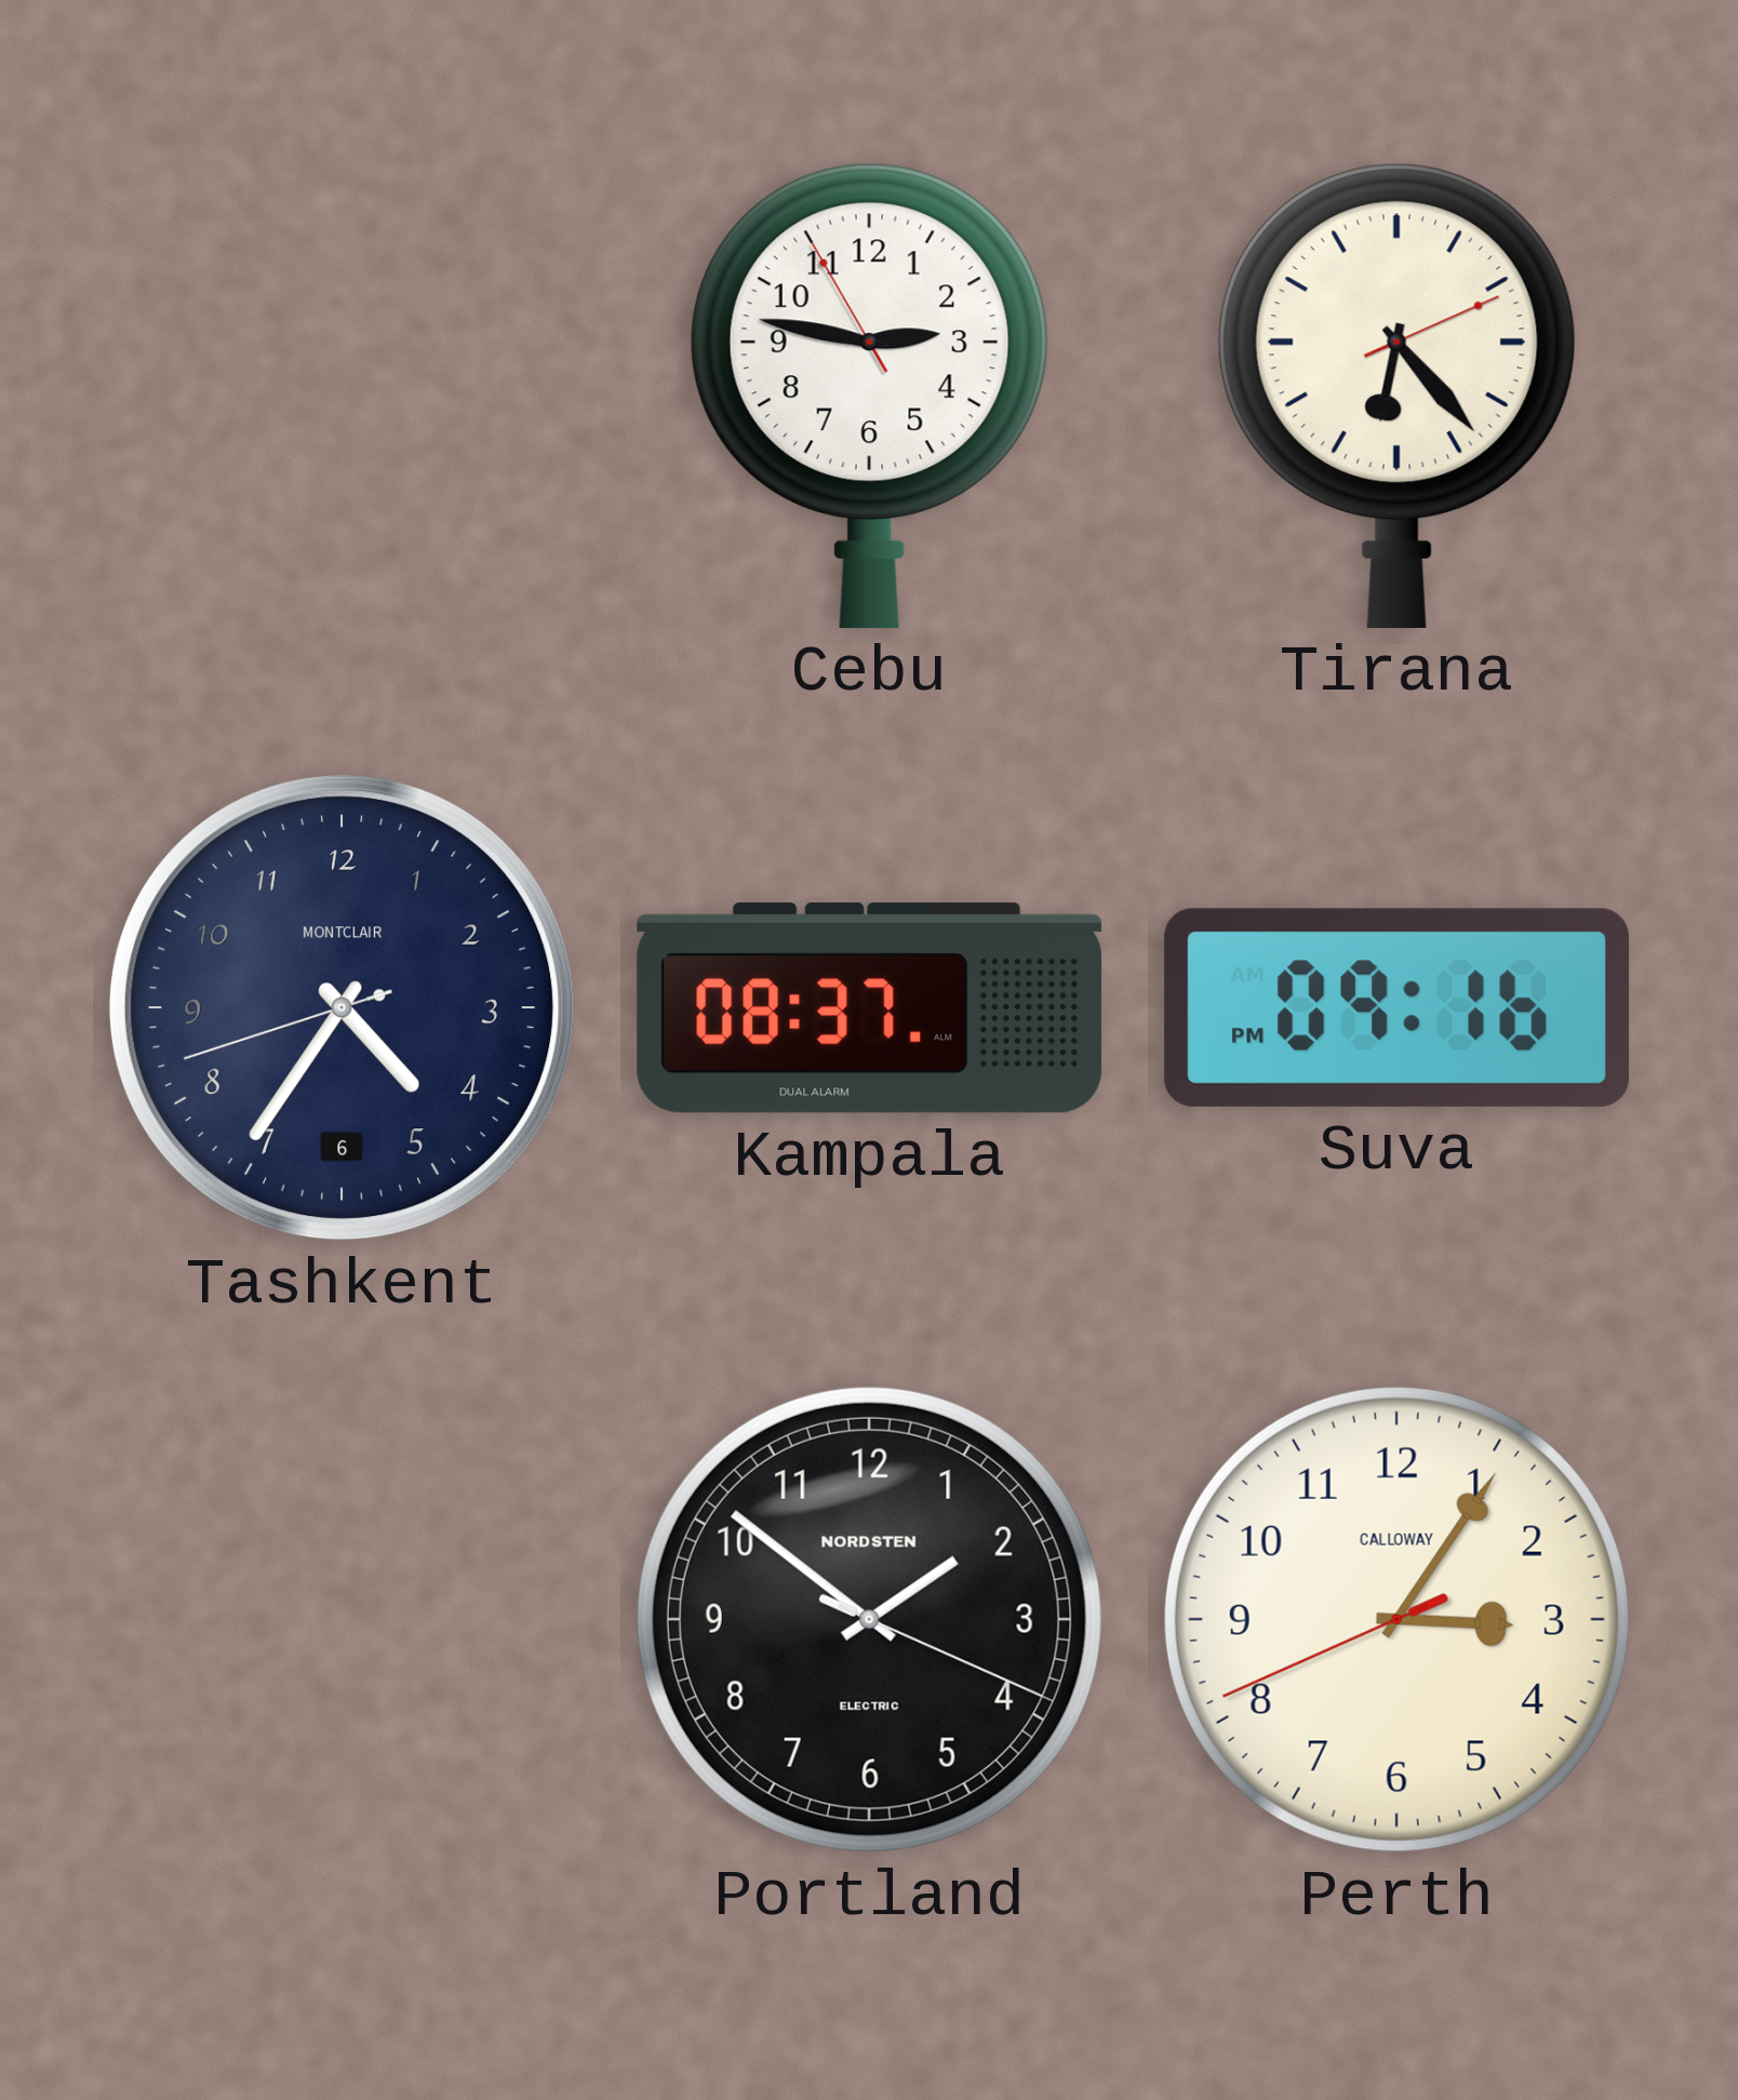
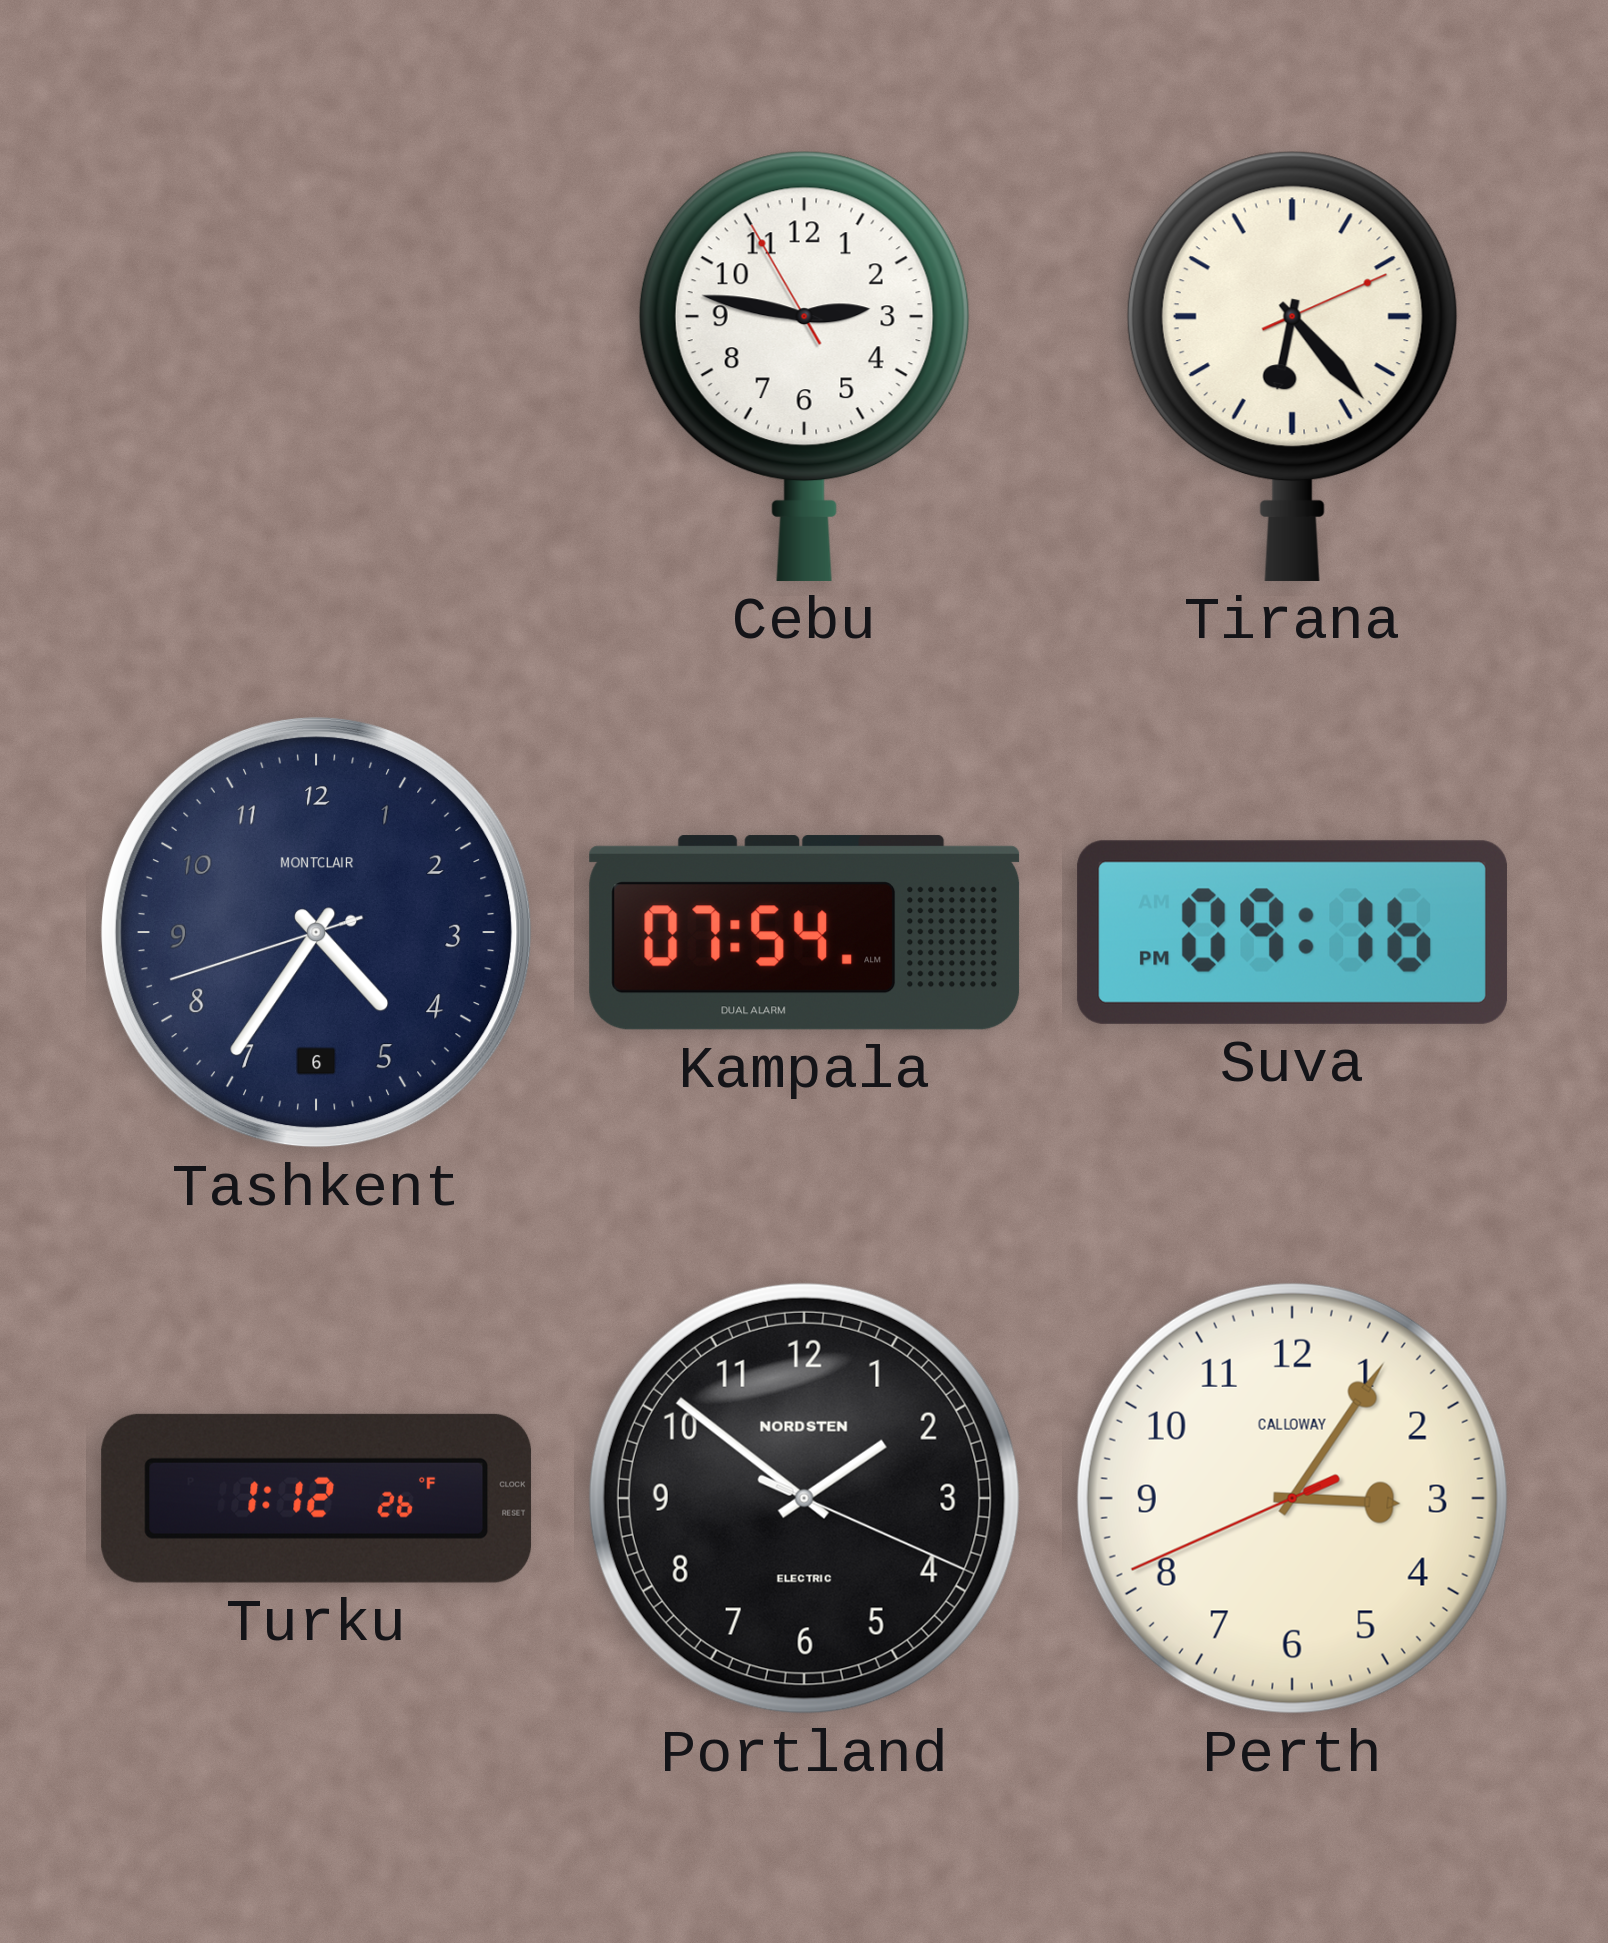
Kampala: 08:37 -> 07:54
Turku: none -> 1:12
